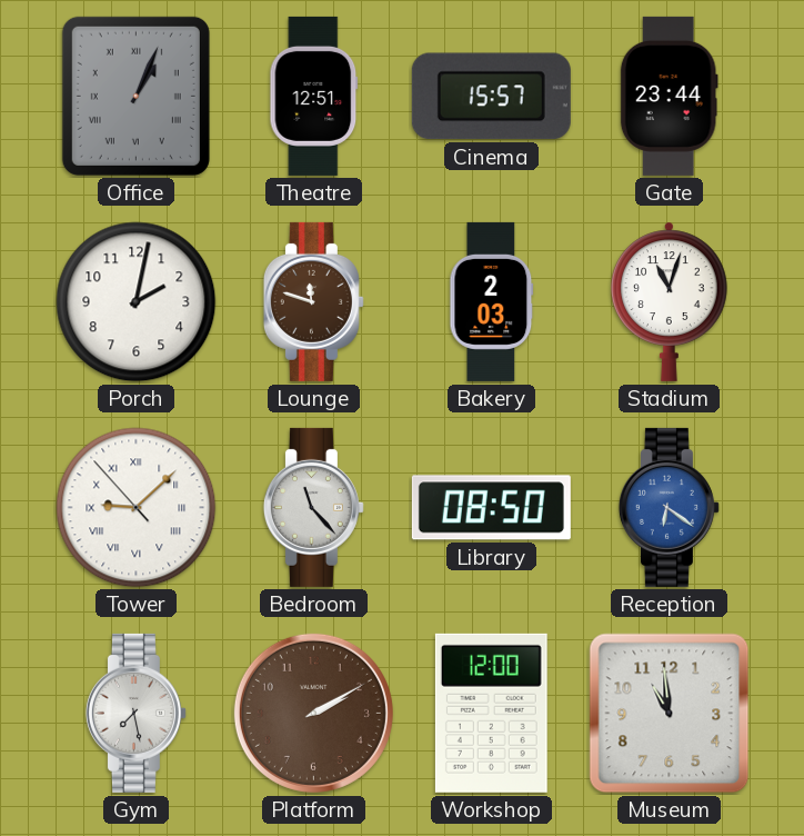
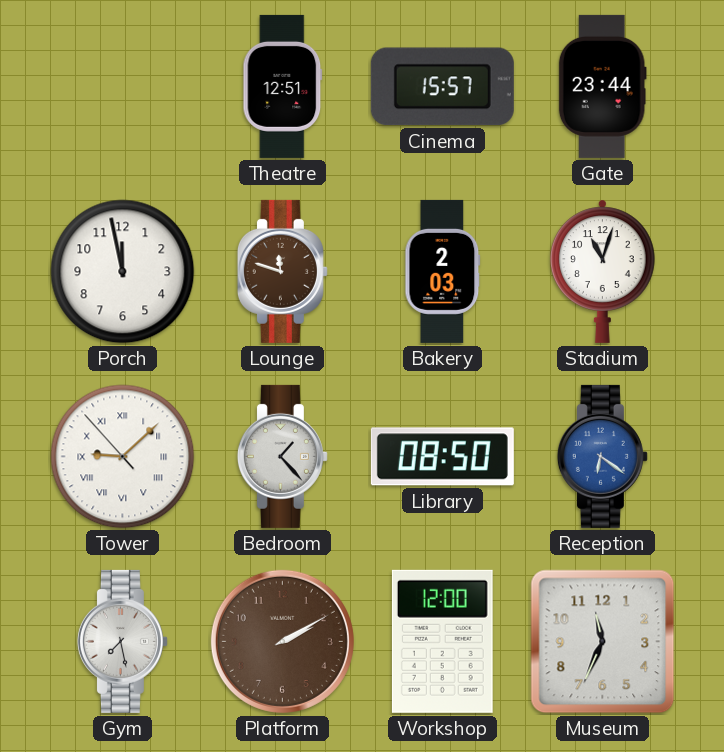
Office: 1:04 -> none
Porch: 2:02 -> 11:58
Bedroom: 11:23 -> 1:23
Museum: 10:59 -> 11:34
